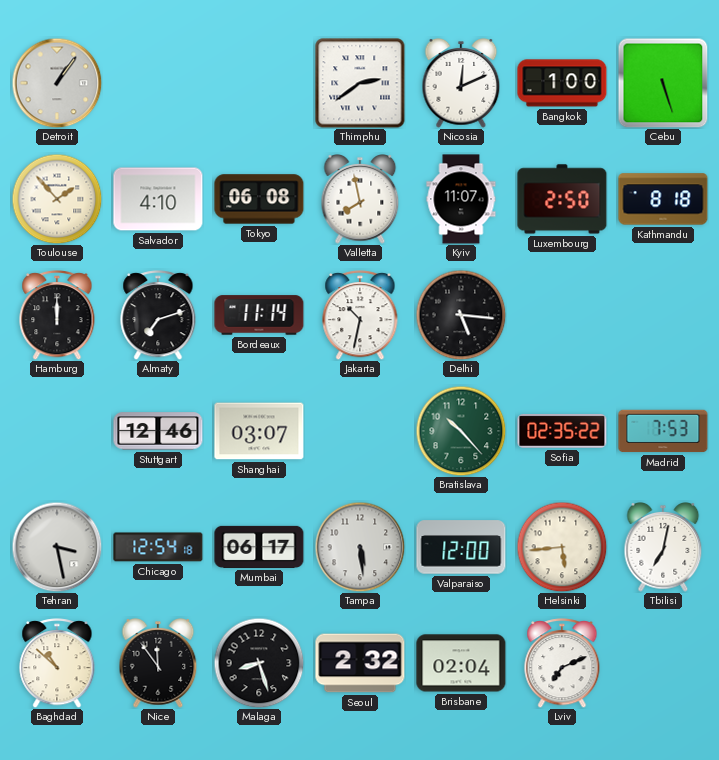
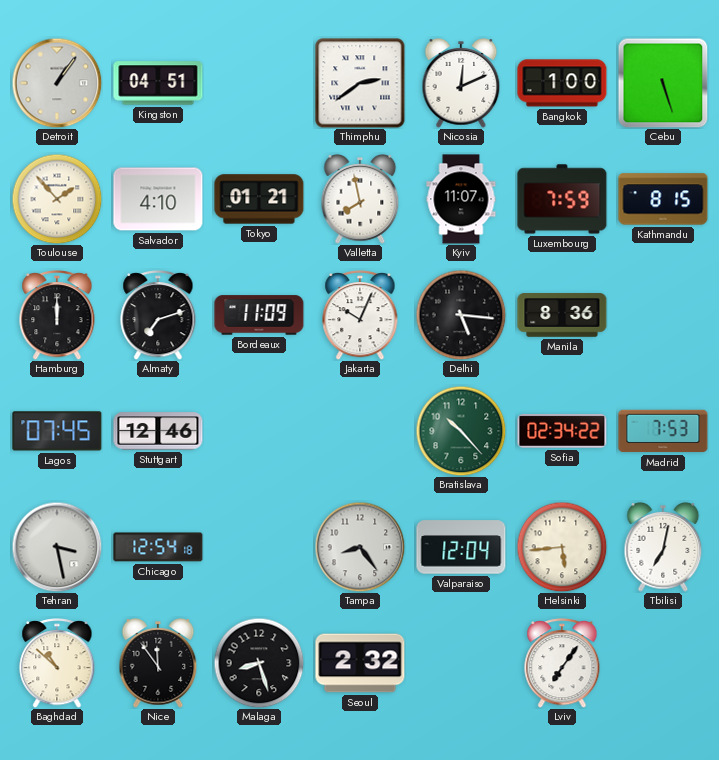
Kingston: none -> 04:51
Tokyo: 06:08 -> 01:21
Luxembourg: 2:50 -> 7:59
Kathmandu: 8:18 -> 8:15
Bordeaux: 11:14 -> 11:09
Jakarta: 10:32 -> 10:04
Manila: none -> 8:36
Lagos: none -> 07:45
Shanghai: 03:07 -> none
Sofia: 02:35 -> 02:34
Mumbai: 06:17 -> none
Tampa: 5:29 -> 8:24
Valparaiso: 12:00 -> 12:04
Brisbane: 02:04 -> none
Lviv: 7:11 -> 7:06
